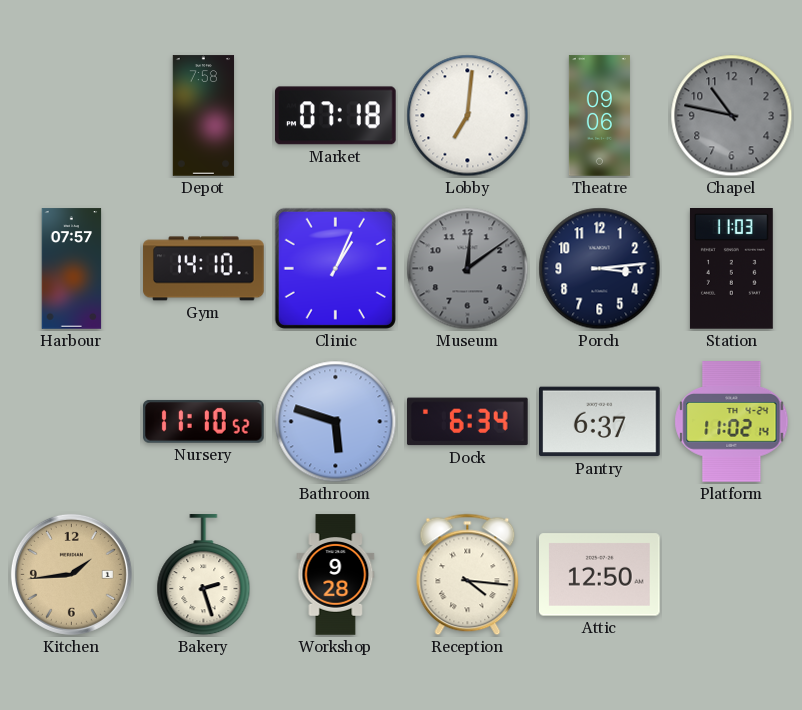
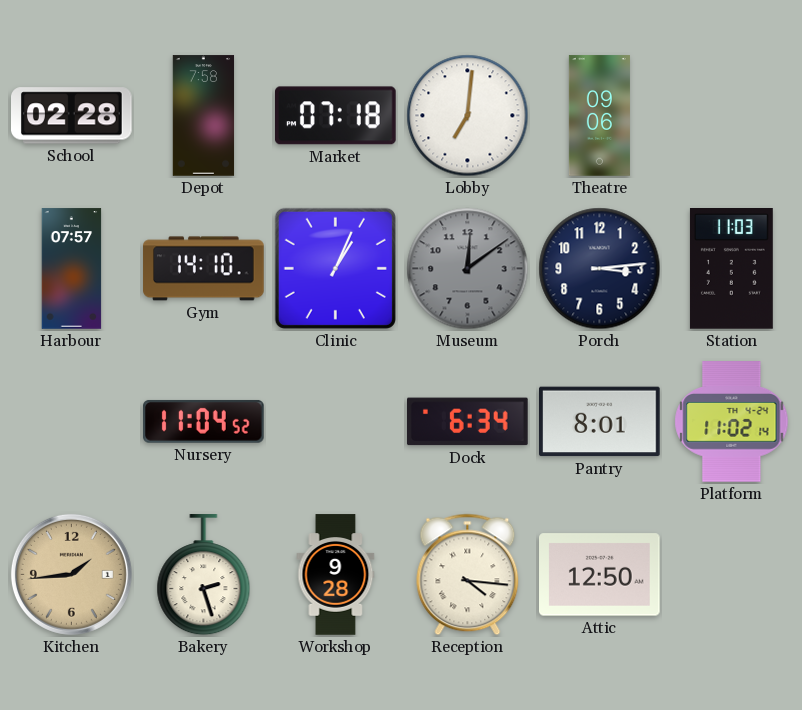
School: none -> 02:28
Chapel: 10:47 -> none
Nursery: 11:10 -> 11:04
Bathroom: 5:48 -> none
Pantry: 6:37 -> 8:01
